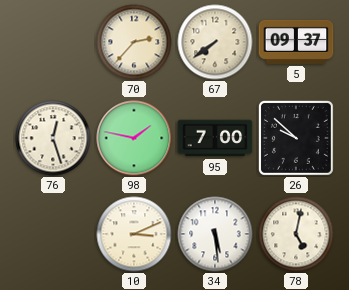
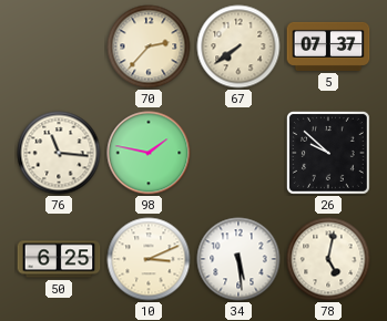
5: 09:37 -> 07:37
76: 12:27 -> 11:16
95: 7:00 -> none
50: none -> 6:25
